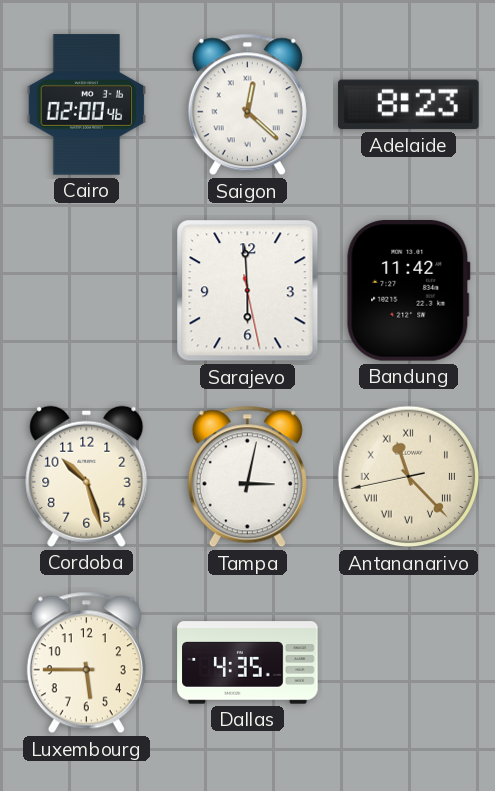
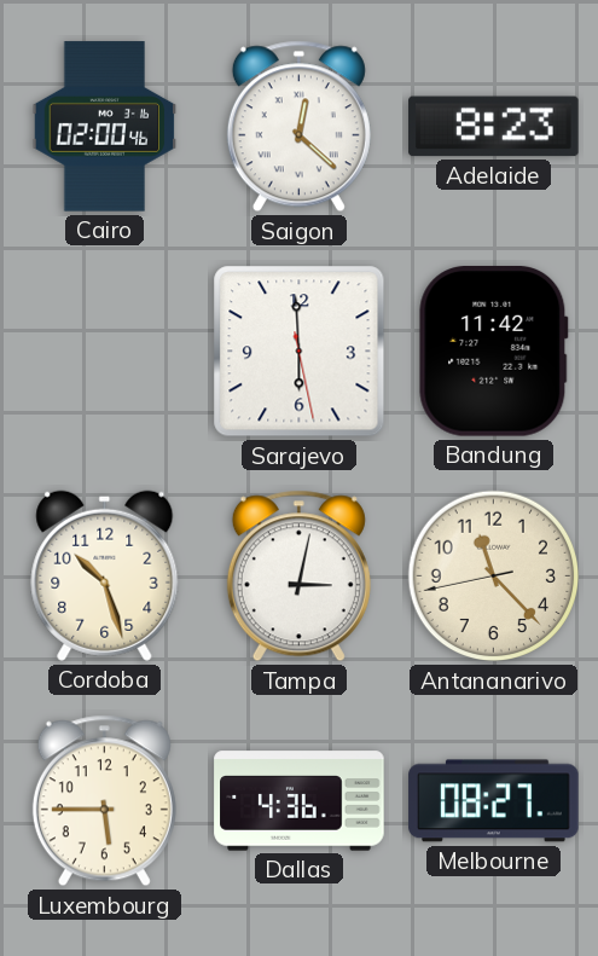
Antananarivo numerals: Roman -> Arabic
Dallas: 4:35 -> 4:36
Melbourne: none -> 08:27
